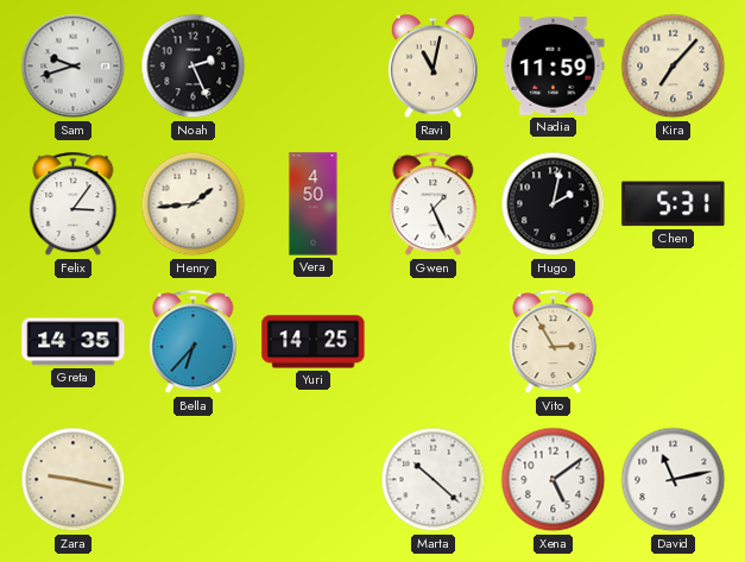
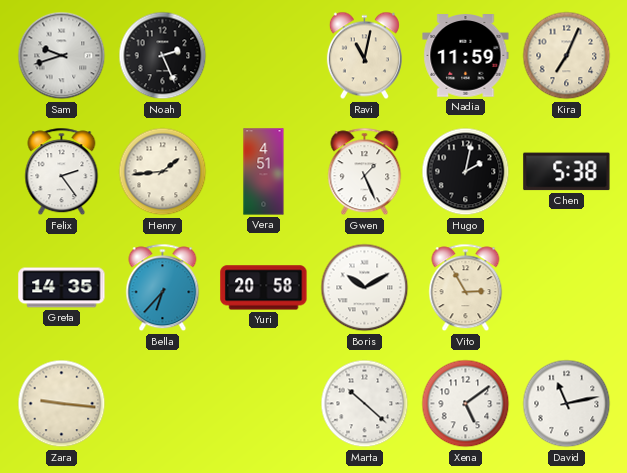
Kira: 7:07 -> 7:04
Felix: 3:06 -> 2:24
Vera: 4:50 -> 4:51
Chen: 5:31 -> 5:38
Yuri: 14:25 -> 20:58
Boris: none -> 10:10
Zara: 9:17 -> 9:16
